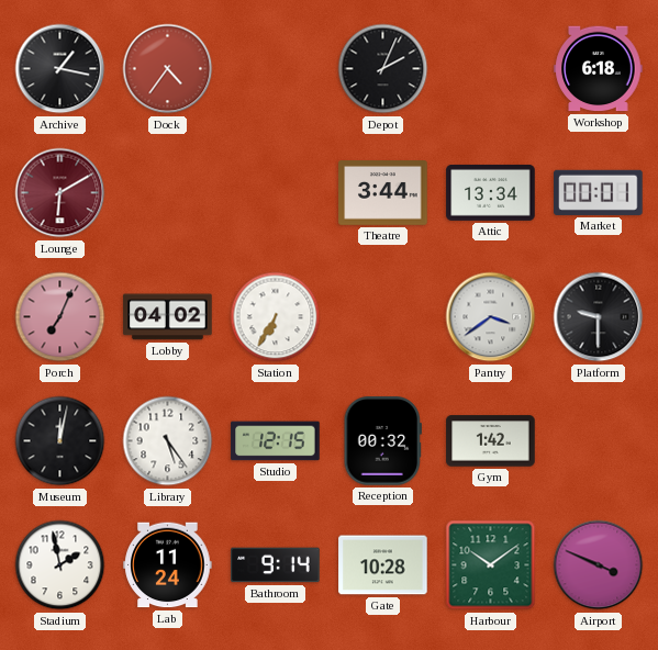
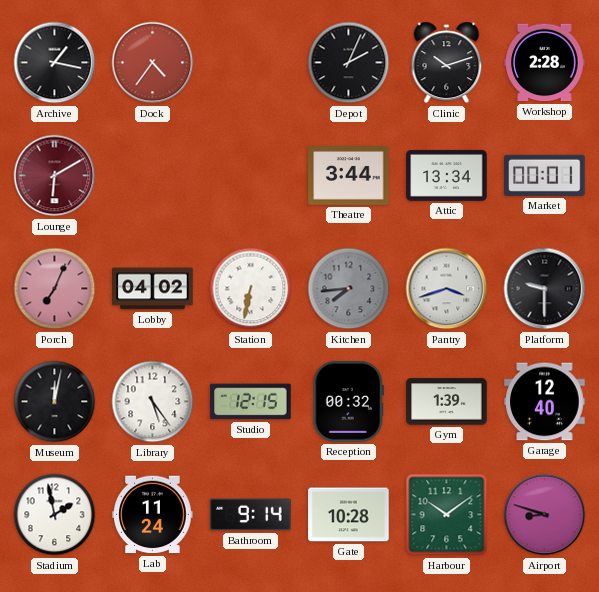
Clinic: none -> 10:12
Workshop: 6:18 -> 2:28
Station: 6:35 -> 6:32
Kitchen: none -> 7:44
Pantry: 3:39 -> 3:42
Gym: 1:42 -> 1:39
Garage: none -> 12:40
Airport: 3:49 -> 8:48
